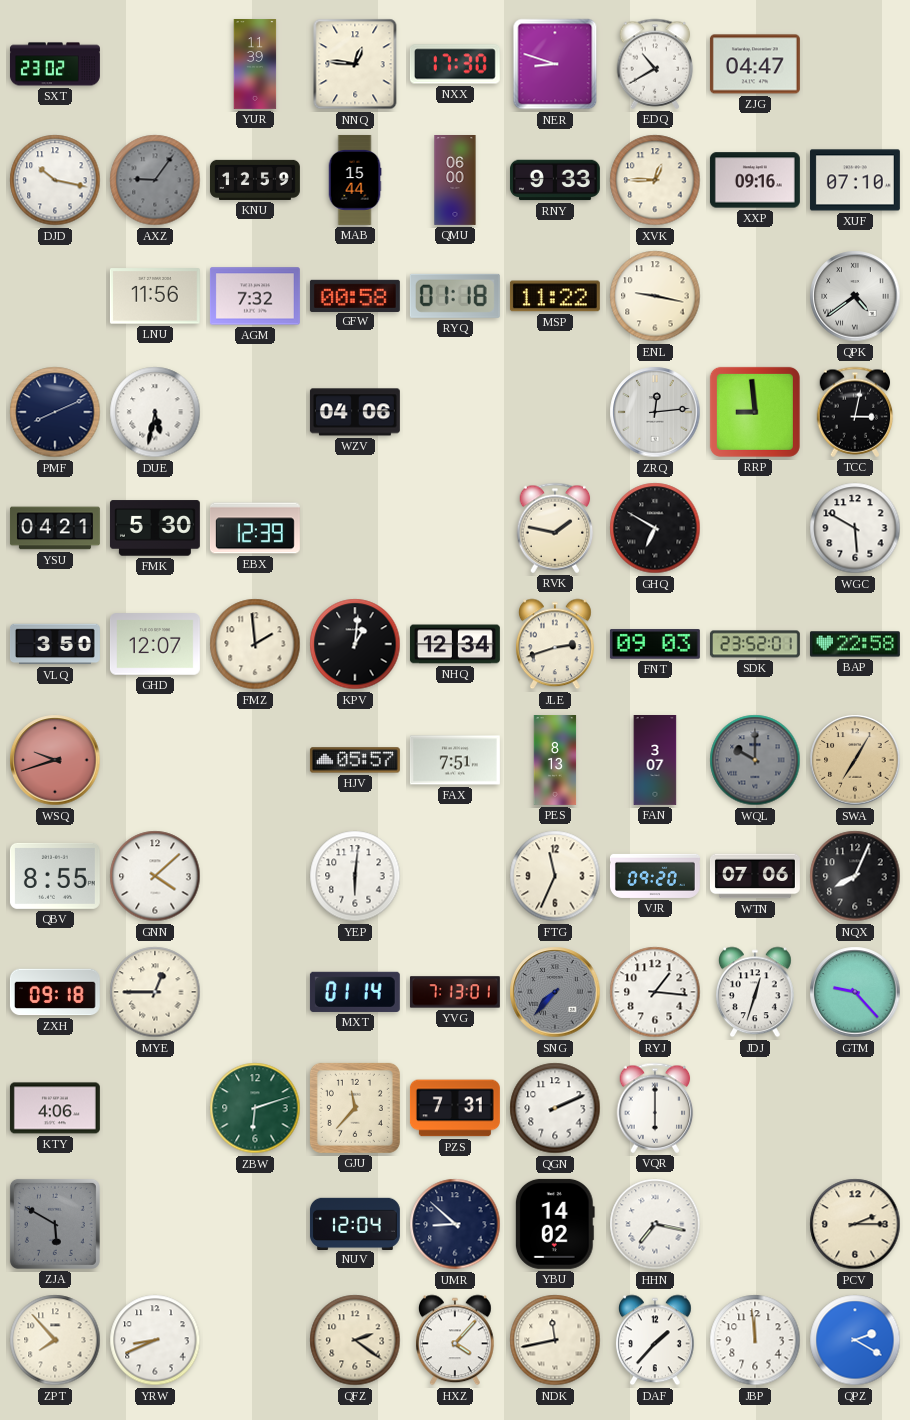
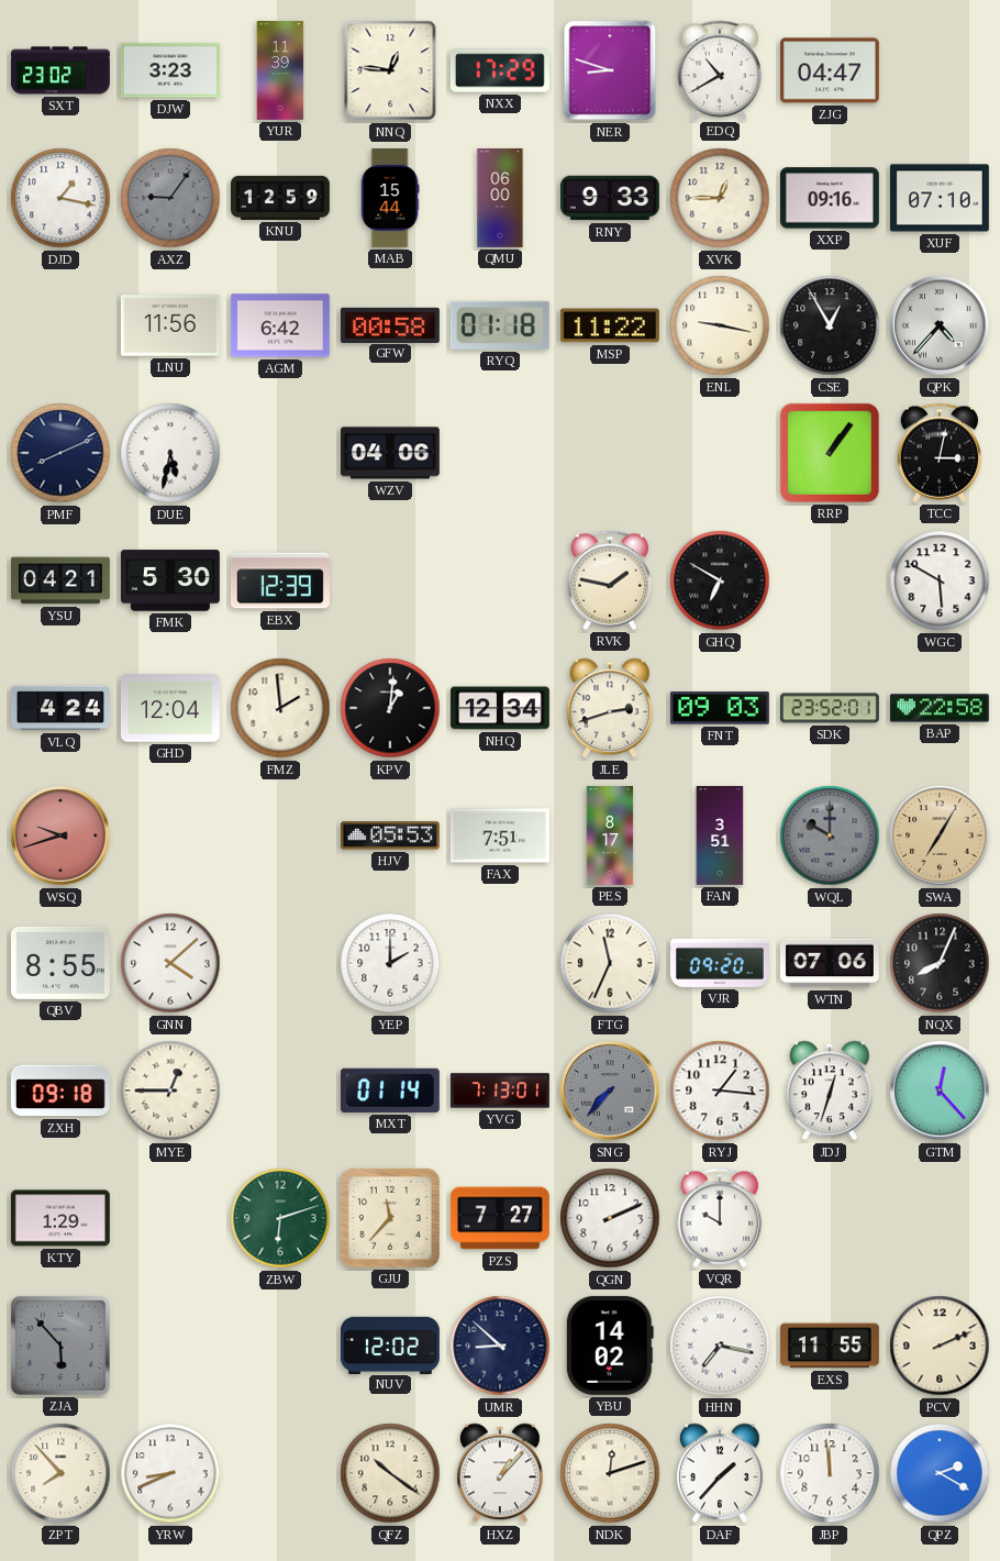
DJW: none -> 3:23
NXX: 17:30 -> 17:29
DJD: 10:17 -> 1:17
AGM: 7:32 -> 6:42
CSE: none -> 12:55
QPK: 4:39 -> 4:37
ZRQ: 12:14 -> none
RRP: 8:59 -> 1:06
VLQ: 3:50 -> 4:24
GHD: 12:07 -> 12:04
HJV: 05:57 -> 05:53
PES: 8:13 -> 8:17
FAN: 3:07 -> 3:51
YEP: 6:01 -> 2:00
GTM: 9:23 -> 12:23
KTY: 4:06 -> 1:29
PZS: 7:31 -> 7:27
VQR: 6:00 -> 10:00
ZJA: 5:50 -> 5:53
NUV: 12:04 -> 12:02
EXS: none -> 11:55
PCV: 2:15 -> 2:11
QFZ: 2:21 -> 10:21
HXZ: 4:07 -> 1:07
NDK: 11:43 -> 12:12
